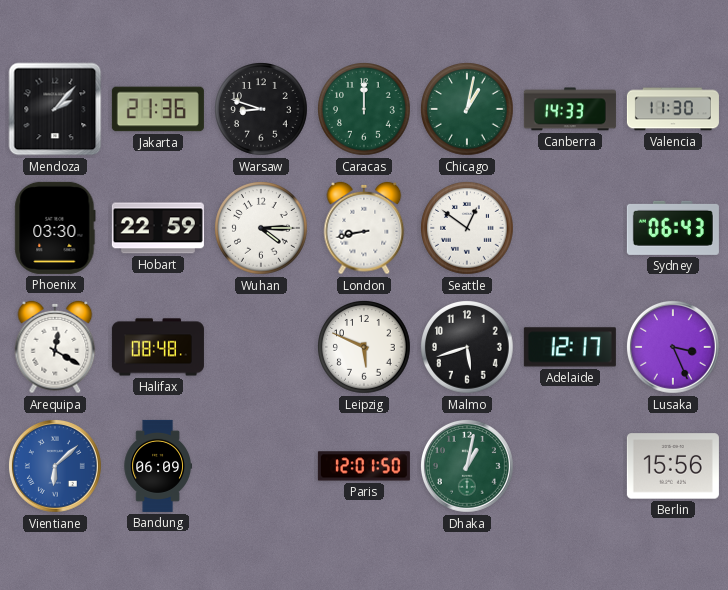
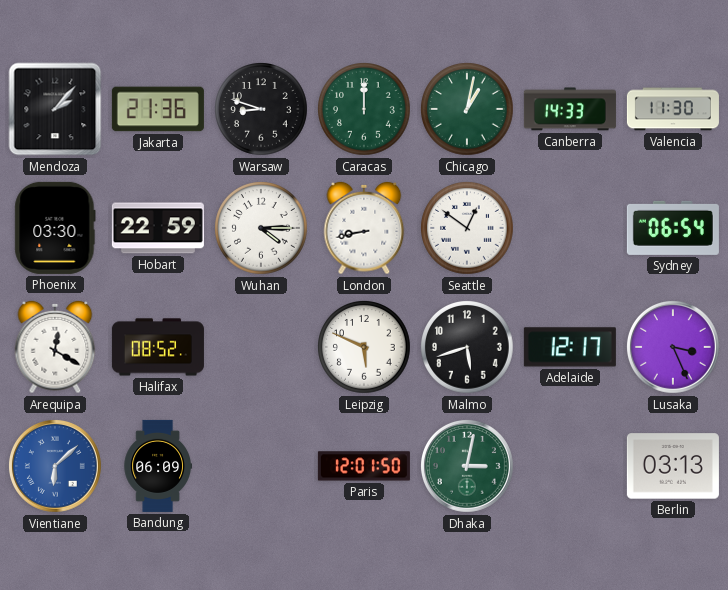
Sydney: 06:43 -> 06:54
Halifax: 08:48 -> 08:52
Dhaka: 1:02 -> 3:02
Berlin: 15:56 -> 03:13
